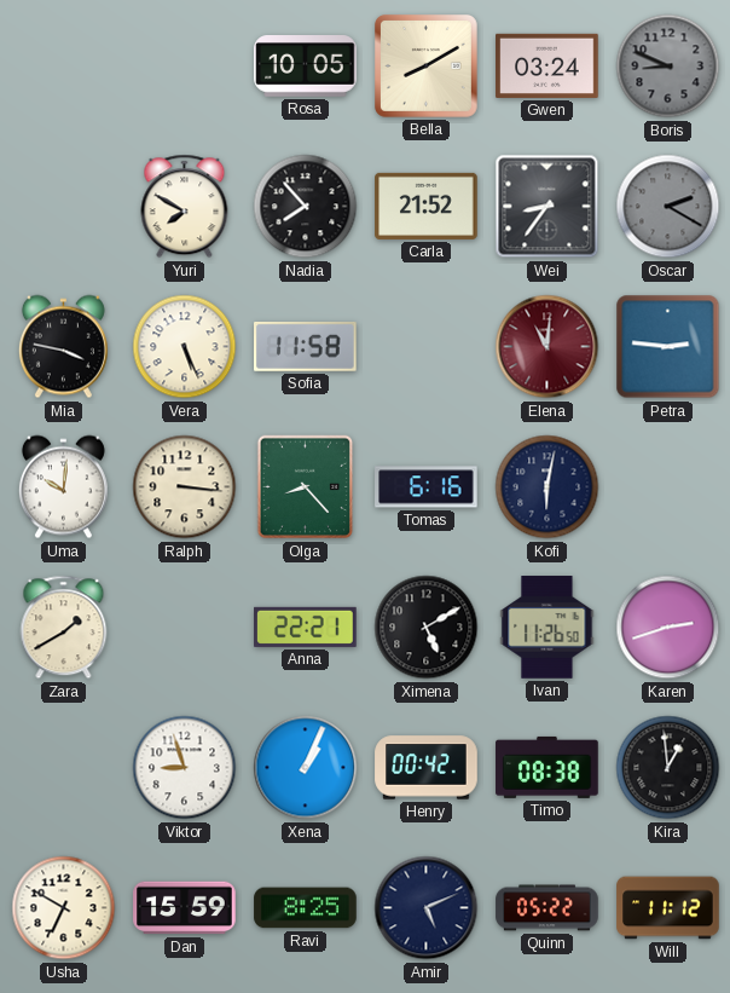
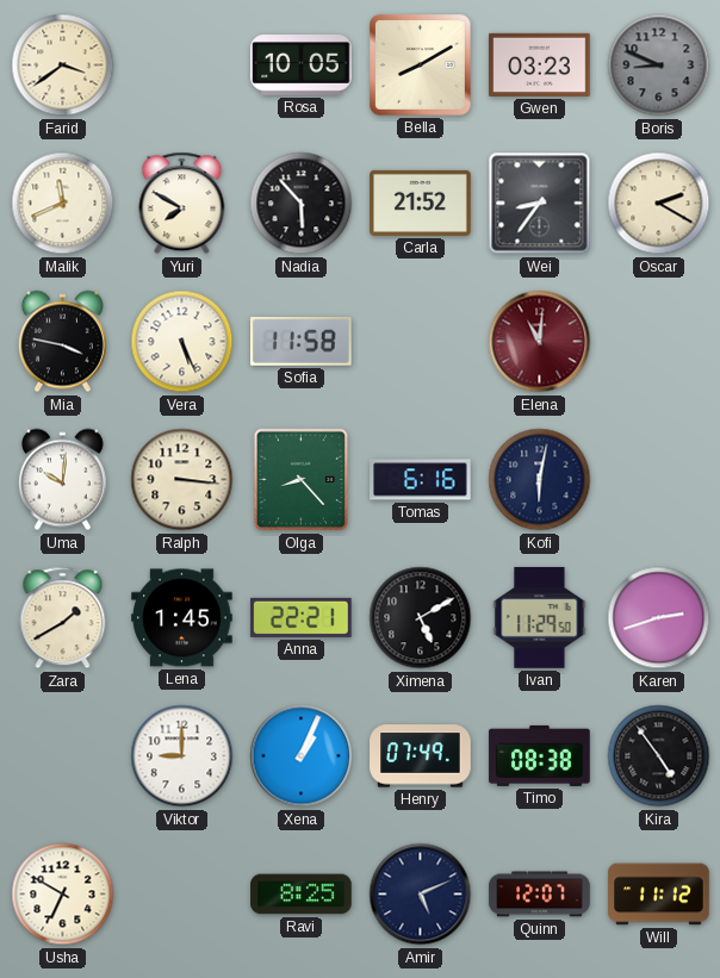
Farid: none -> 3:39
Gwen: 03:24 -> 03:23
Malik: none -> 11:41
Nadia: 7:53 -> 5:53
Oscar dial: grey -> cream
Petra: 2:46 -> none
Lena: none -> 1:45
Ivan: 11:26 -> 11:29
Viktor: 8:57 -> 9:00
Henry: 00:42 -> 07:49
Kira: 12:59 -> 4:54
Dan: 15:59 -> none
Quinn: 05:22 -> 12:07
